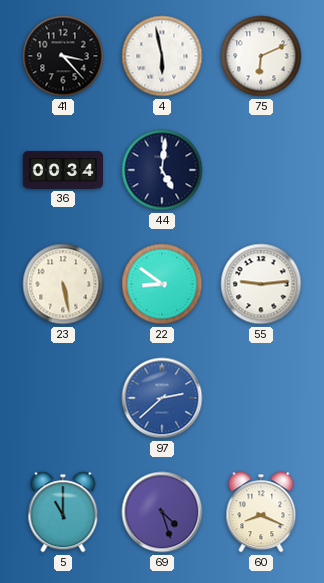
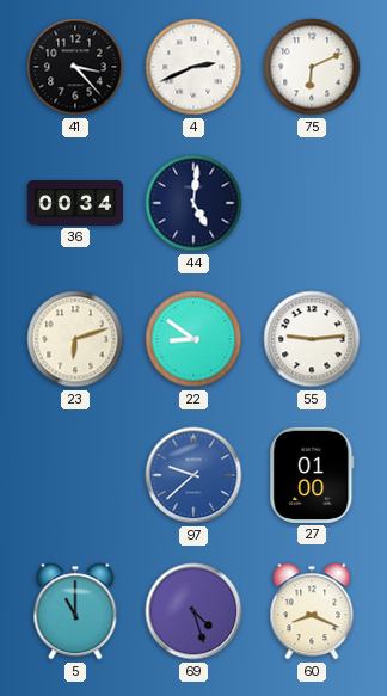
4: 5:58 -> 2:41
23: 5:28 -> 6:12
97: 2:38 -> 9:38
27: none -> 01:00
